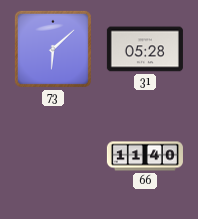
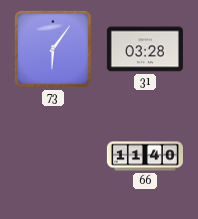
73: 6:08 -> 6:06
31: 05:28 -> 03:28
